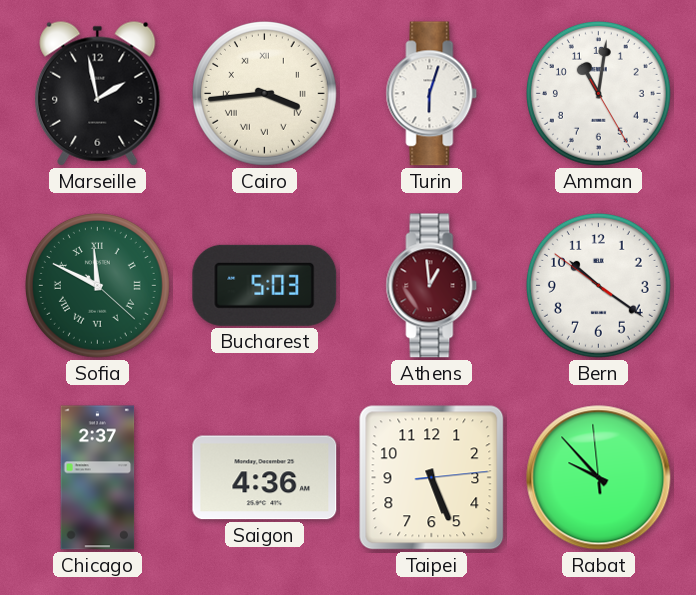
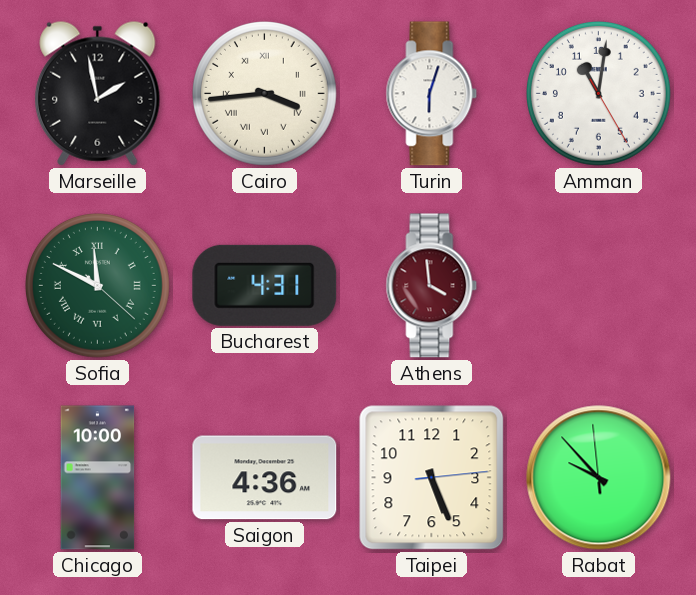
Bucharest: 5:03 -> 4:31
Athens: 12:59 -> 3:59
Bern: 10:20 -> none
Chicago: 2:37 -> 10:00
